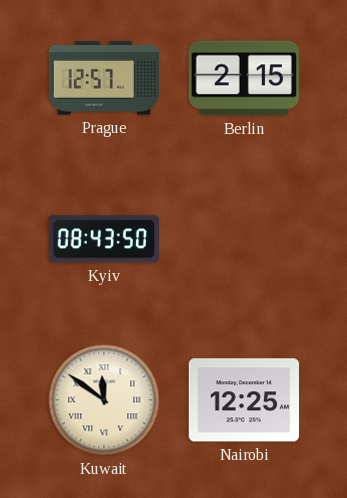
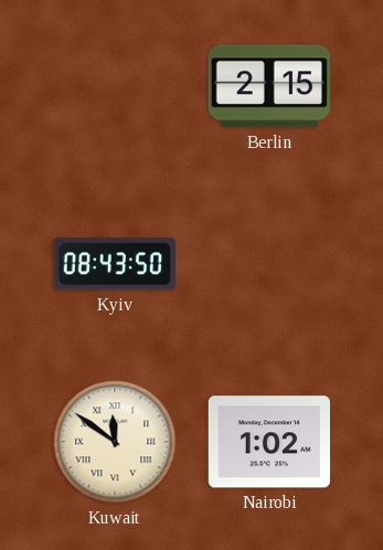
Prague: 12:57 -> none
Nairobi: 12:25 -> 1:02
